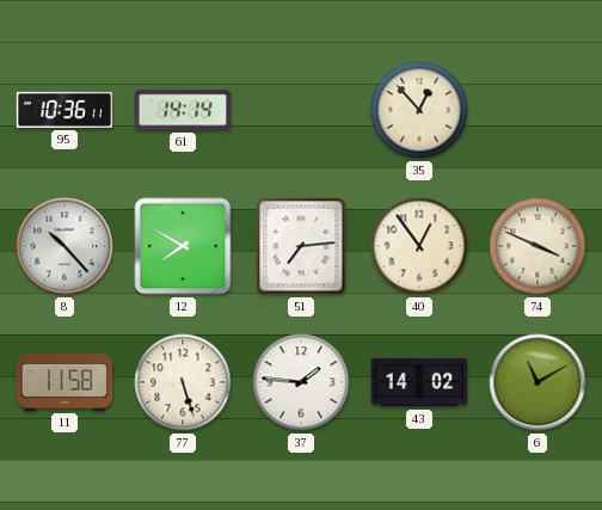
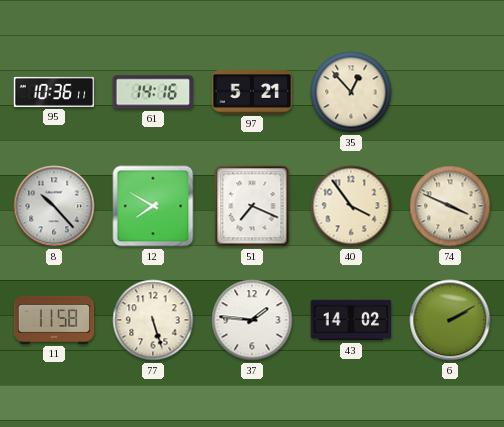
61: 14:14 -> 14:16
97: none -> 5:21
51: 7:14 -> 7:19
40: 12:54 -> 3:54
6: 11:10 -> 2:10
